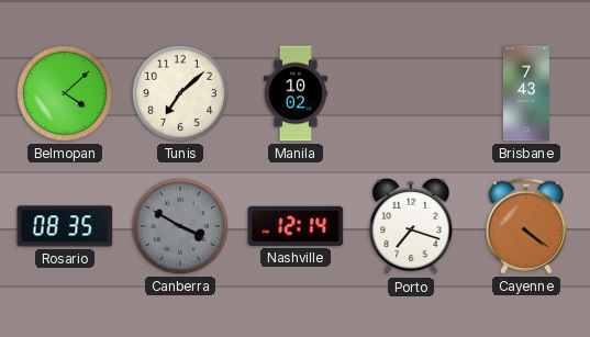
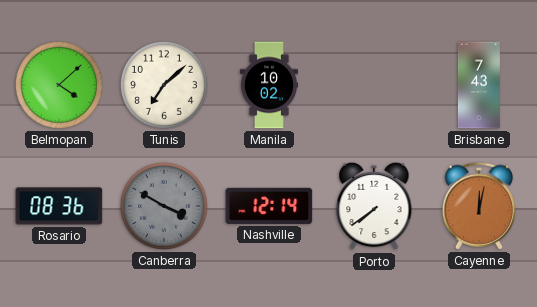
Rosario: 08:35 -> 08:36
Porto: 7:18 -> 7:39
Cayenne: 4:21 -> 12:02
